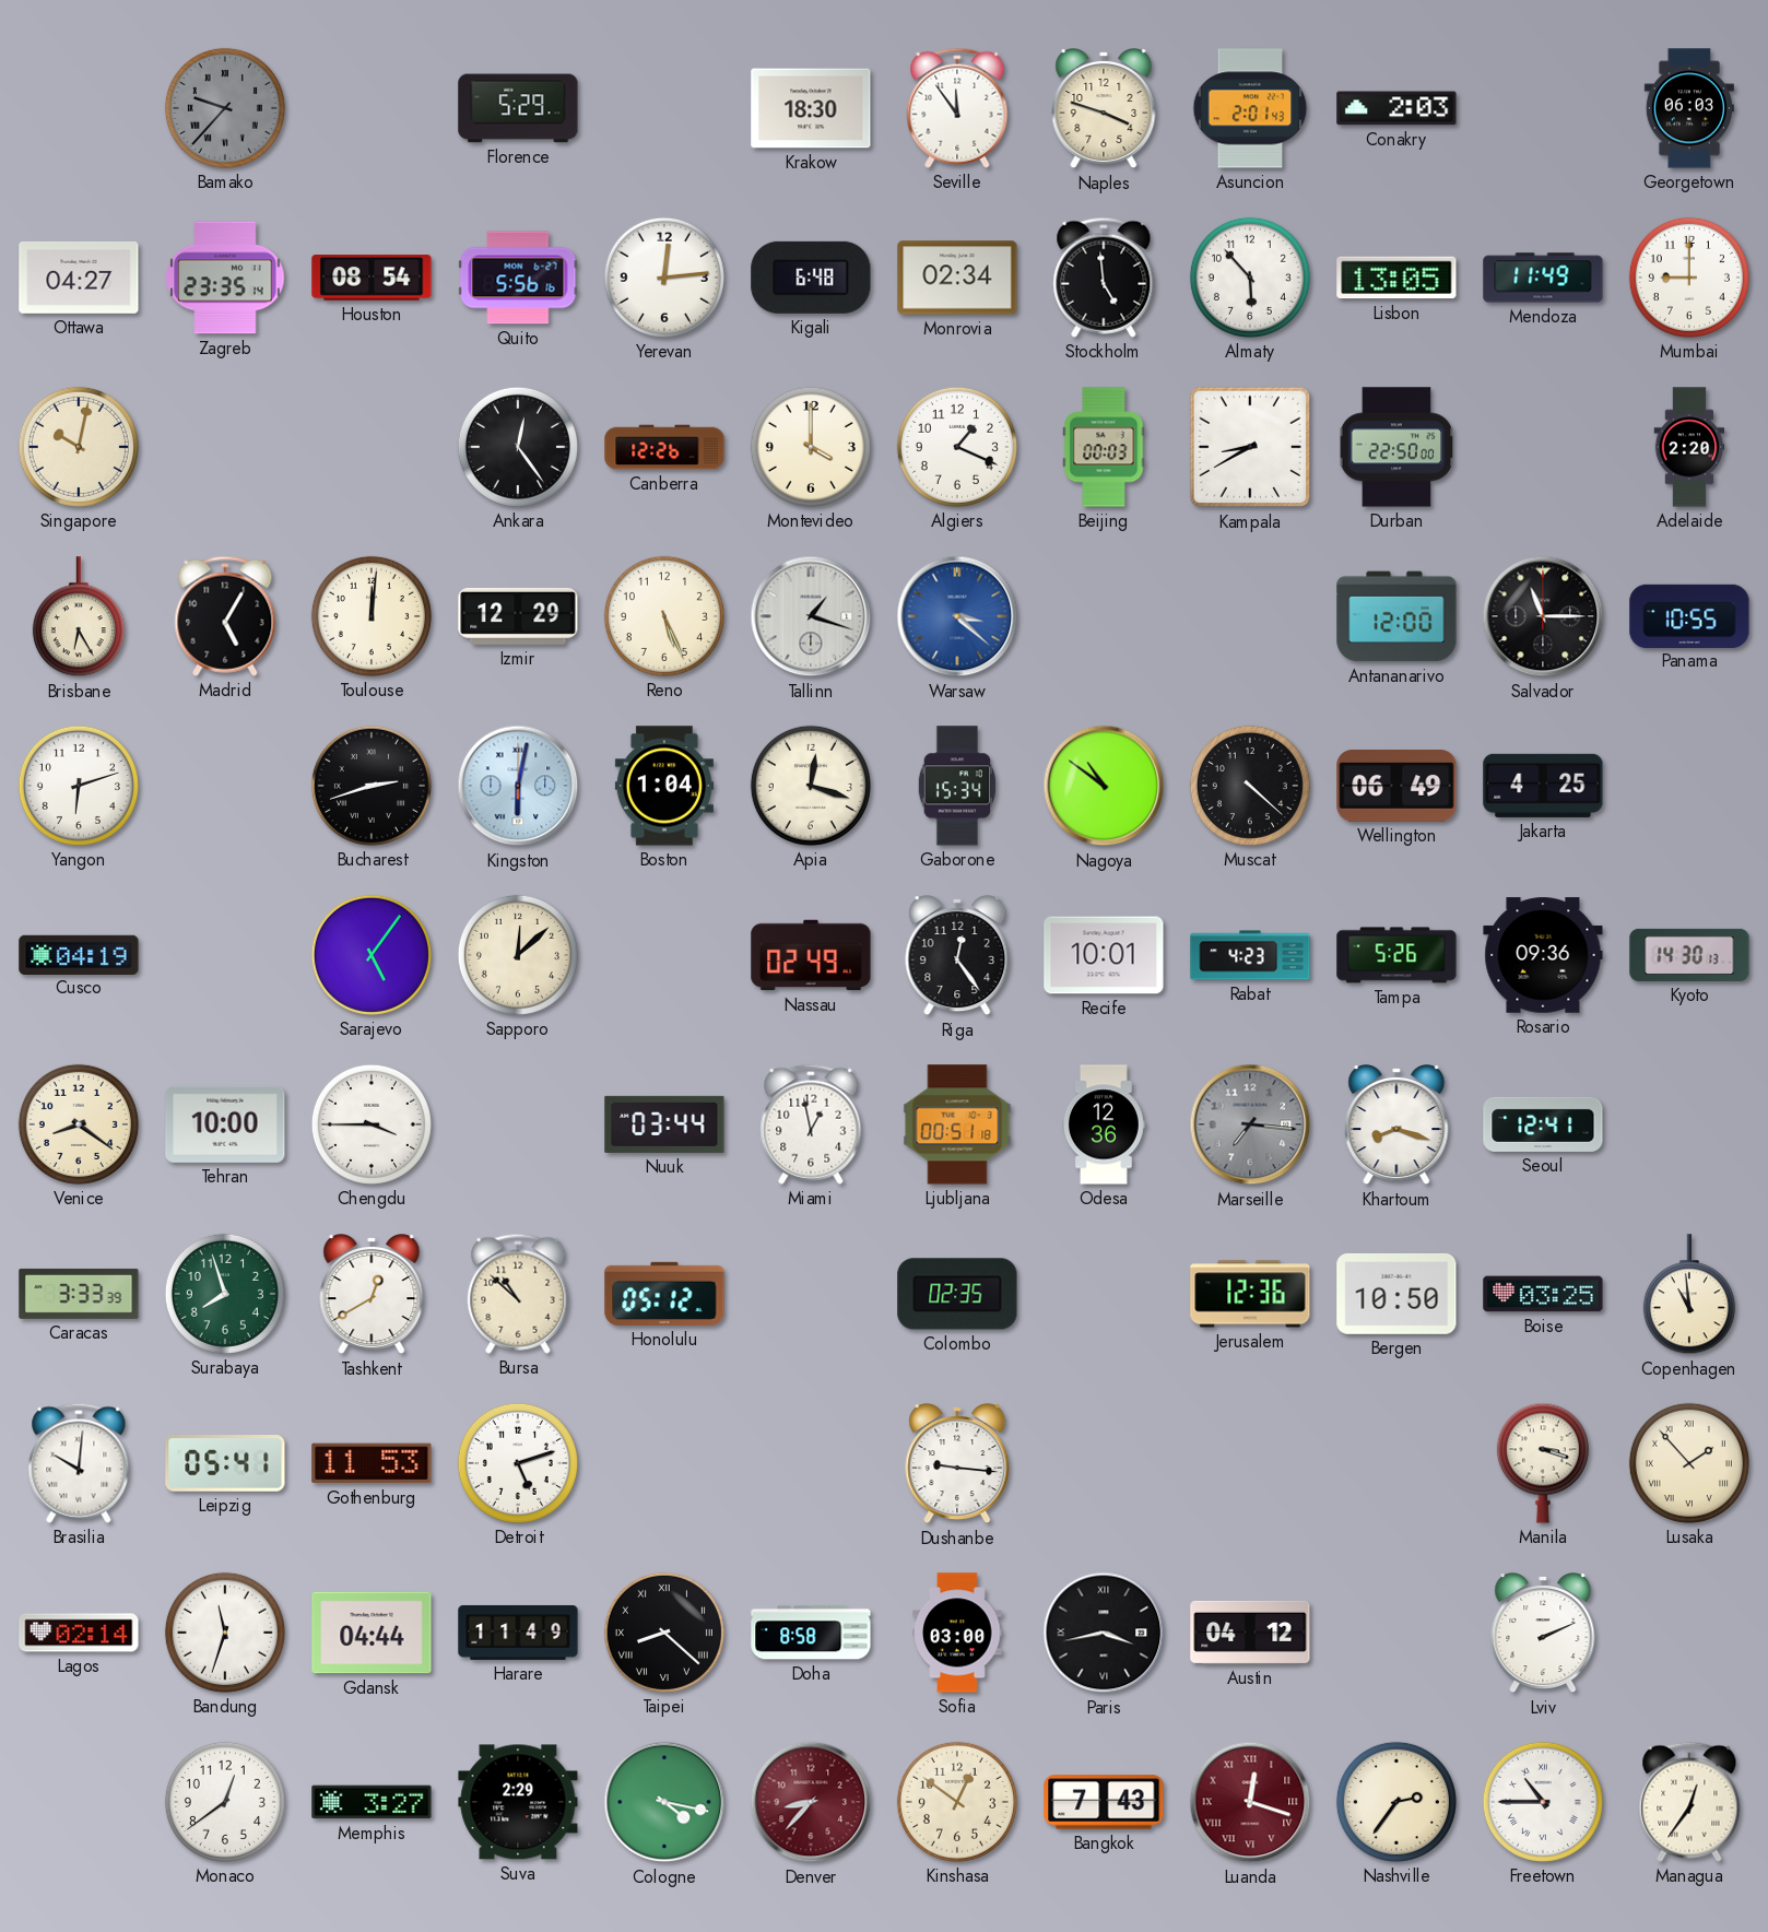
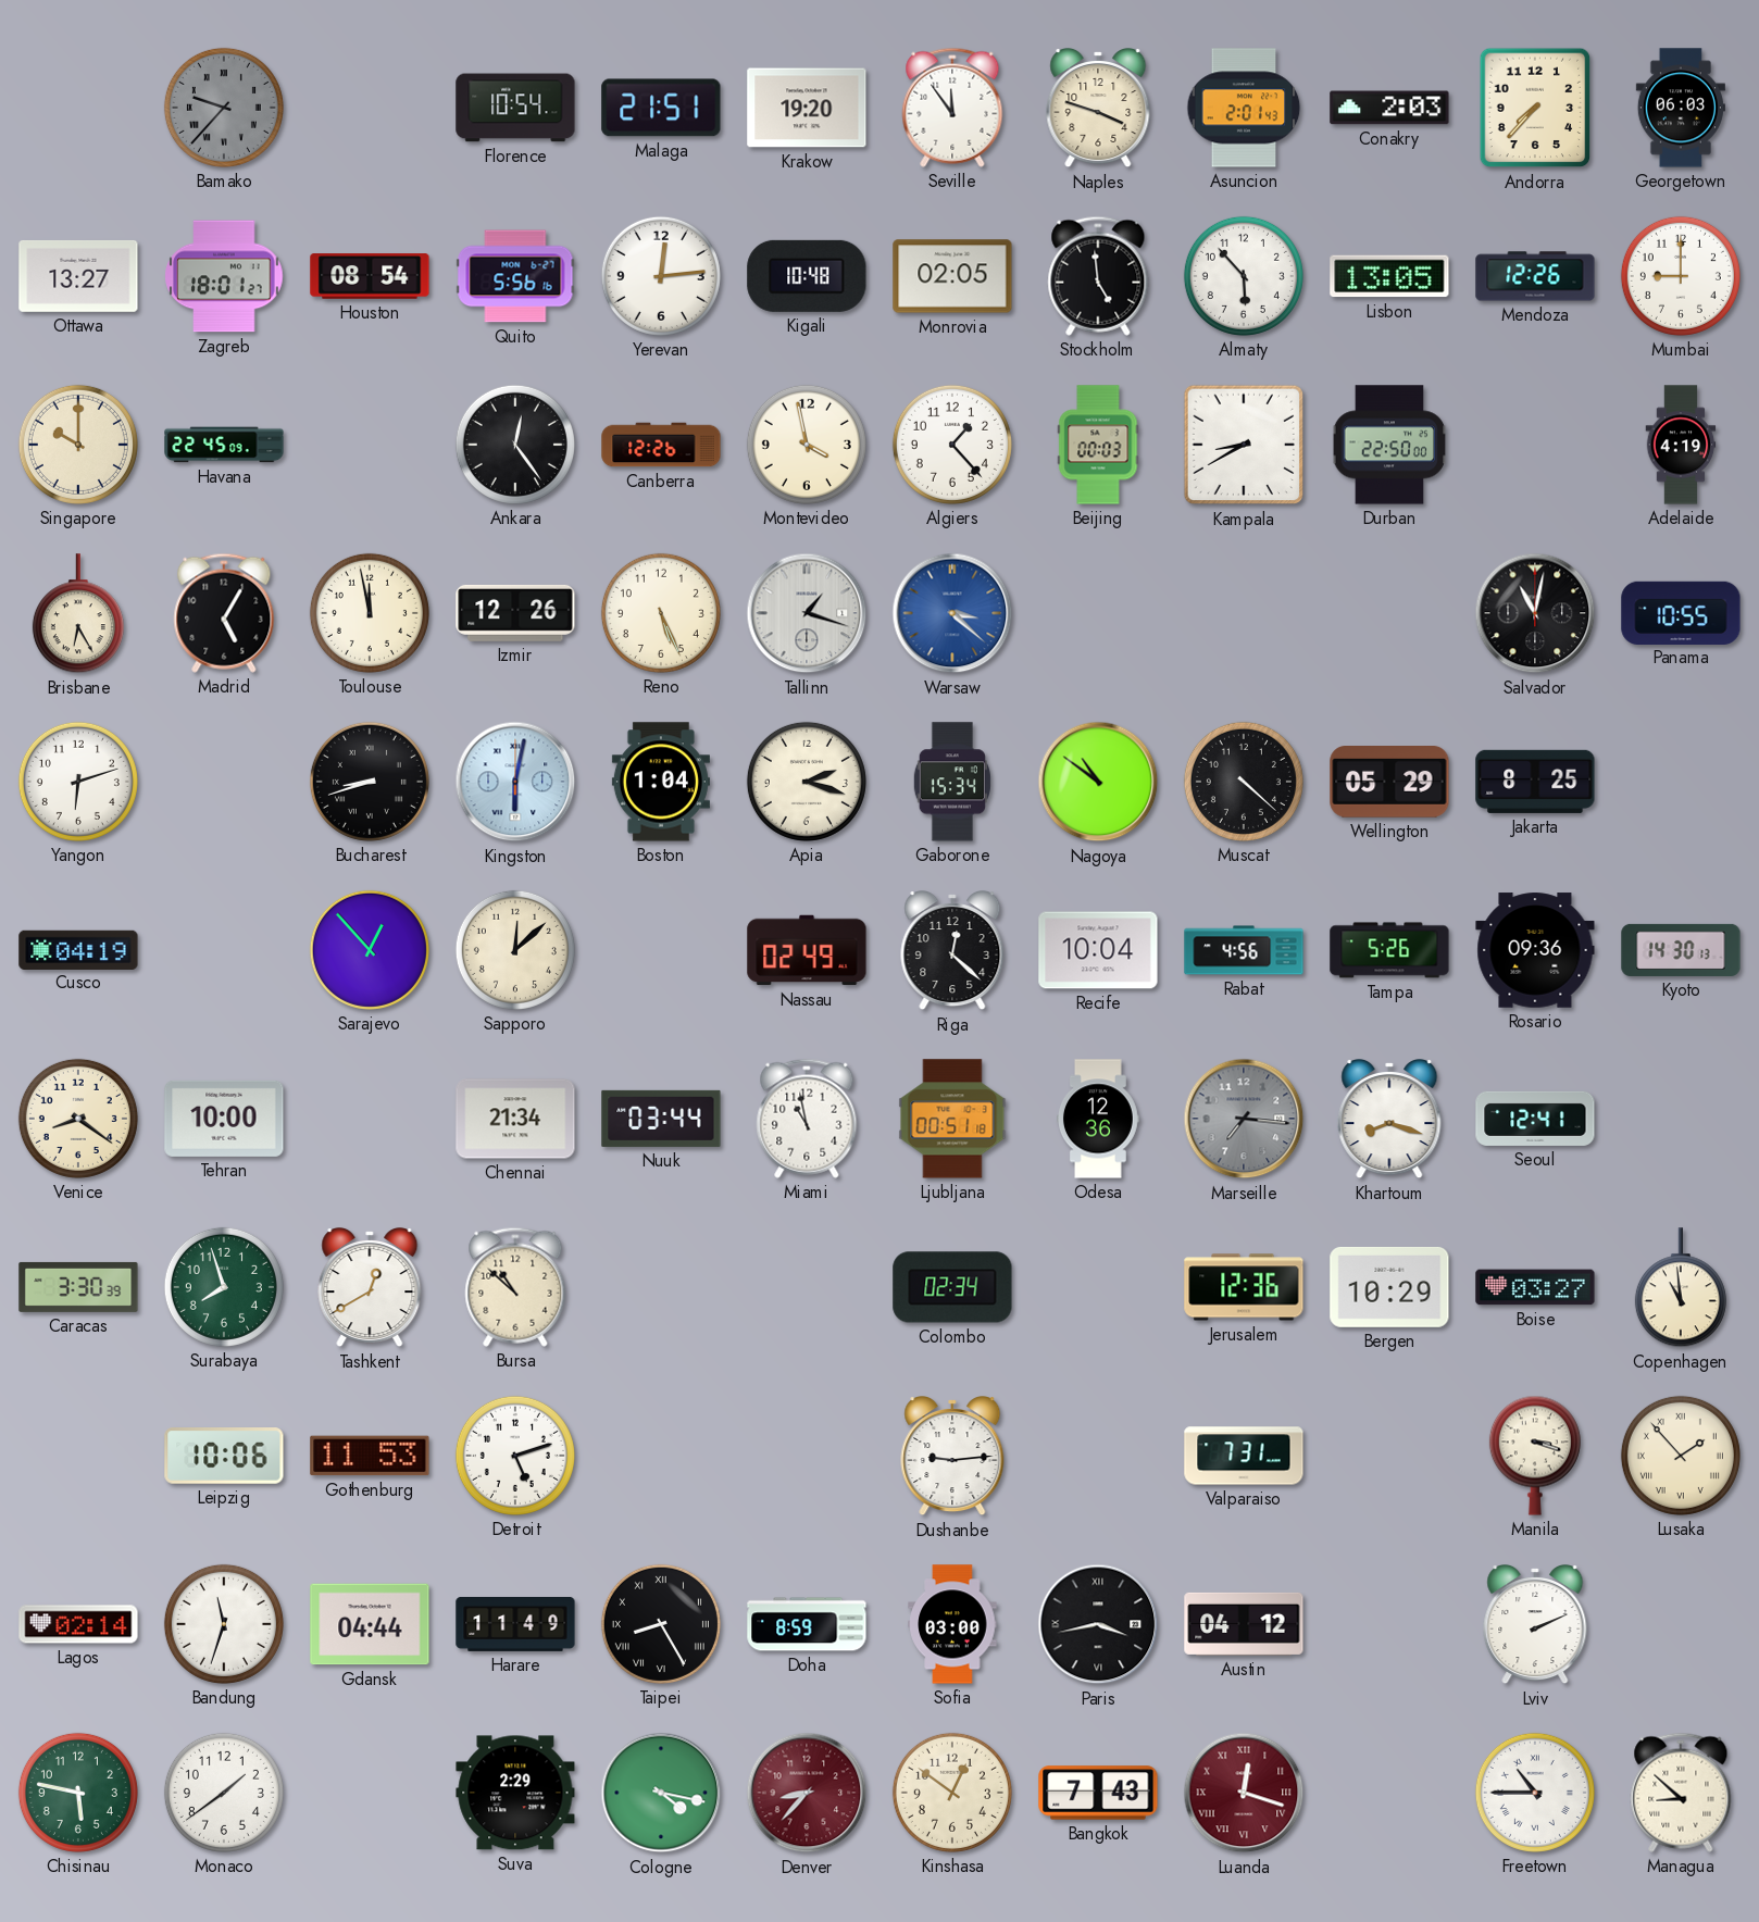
Florence: 5:29 -> 10:54
Malaga: none -> 21:51
Krakow: 18:30 -> 19:20
Andorra: none -> 7:37
Ottawa: 04:27 -> 13:27
Zagreb: 23:35 -> 18:01
Kigali: 6:48 -> 10:48
Monrovia: 02:34 -> 02:05
Mendoza: 11:49 -> 12:26
Singapore: 10:02 -> 10:00
Havana: none -> 22:45
Montevideo: 4:00 -> 3:58
Algiers: 1:19 -> 1:23
Adelaide: 2:20 -> 4:19
Toulouse: 12:01 -> 11:58
Izmir: 12:29 -> 12:26
Antananarivo: 12:00 -> none
Salvador: 11:15 -> 11:02
Bucharest: 2:42 -> 8:42
Apia: 12:18 -> 2:18
Wellington: 06:49 -> 05:29
Jakarta: 4:25 -> 8:25
Sarajevo: 5:06 -> 12:53
Riga: 12:24 -> 12:22
Recife: 10:01 -> 10:04
Rabat: 4:23 -> 4:56
Chengdu: 3:45 -> none
Chennai: none -> 21:34
Miami: 12:58 -> 10:58
Caracas: 3:33 -> 3:30
Honolulu: 05:12 -> none
Colombo: 02:35 -> 02:34
Bergen: 10:50 -> 10:29
Boise: 03:25 -> 03:27
Brasilia: 10:01 -> none
Leipzig: 05:41 -> 10:06
Dushanbe: 9:16 -> 9:14
Valparaiso: none -> 7:31
Taipei: 8:22 -> 8:25
Doha: 8:58 -> 8:59
Chisinau: none -> 5:47
Monaco: 12:39 -> 1:39
Memphis: 3:27 -> none
Nashville: 2:36 -> none
Managua: 12:36 -> 8:52
